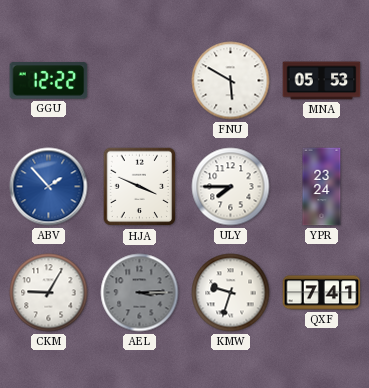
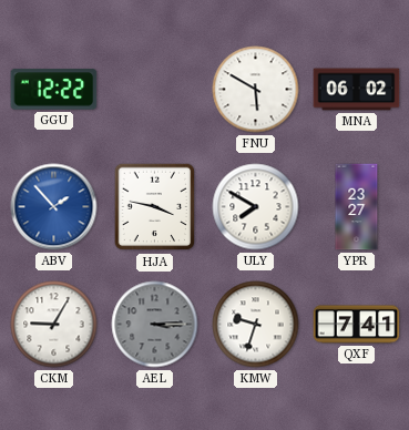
MNA: 05:53 -> 06:02
HJA: 3:49 -> 3:47
ULY: 7:45 -> 7:50
YPR: 23:24 -> 23:27
